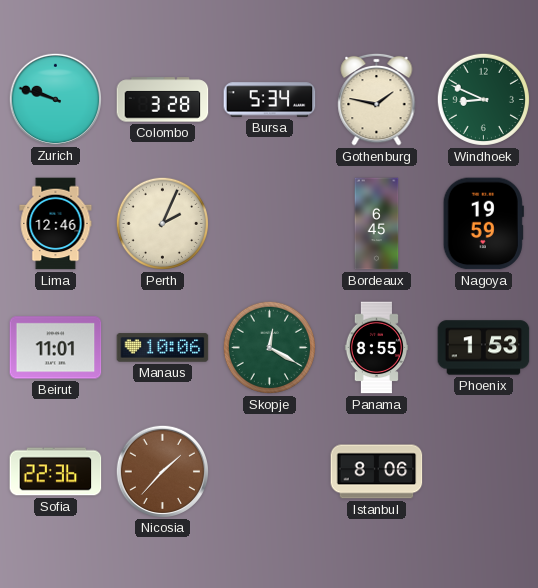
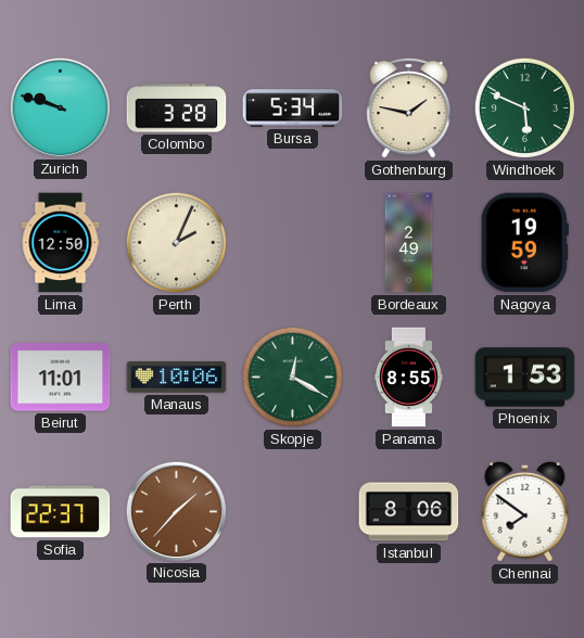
Windhoek: 8:49 -> 5:49
Lima: 12:46 -> 12:50
Bordeaux: 6:45 -> 2:49
Sofia: 22:36 -> 22:37
Chennai: none -> 7:51
